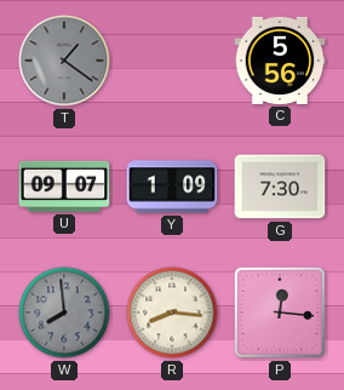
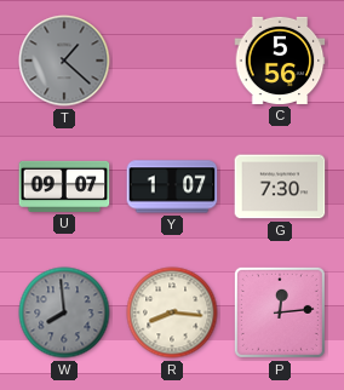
T: 1:21 -> 1:22
Y: 1:09 -> 1:07
P: 12:16 -> 12:14
